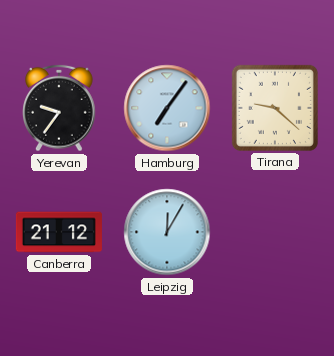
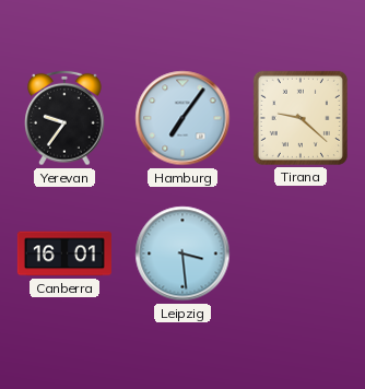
Canberra: 21:12 -> 16:01
Leipzig: 12:05 -> 3:29
